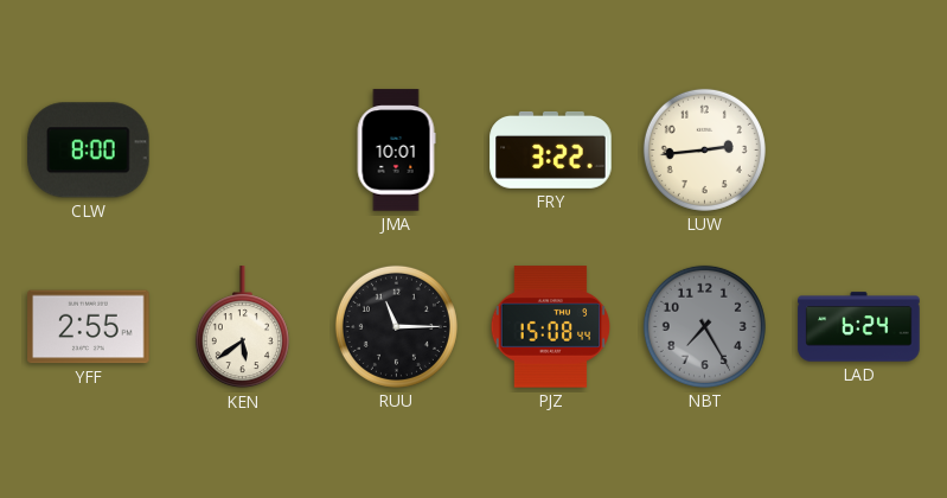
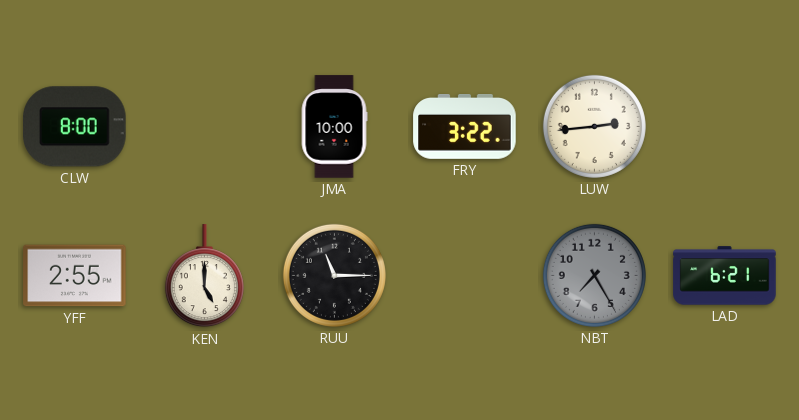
JMA: 10:01 -> 10:00
KEN: 5:39 -> 5:00
PJZ: 15:08 -> none
LAD: 6:24 -> 6:21
